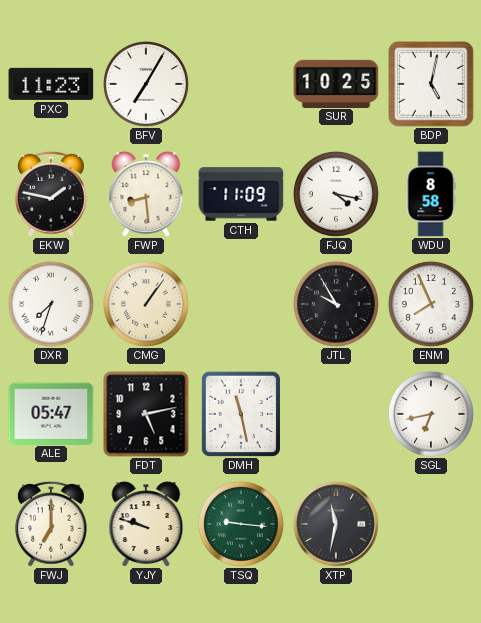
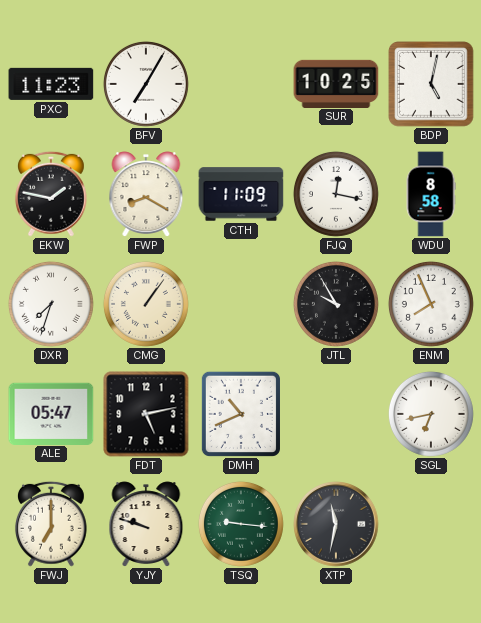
FWP: 8:29 -> 8:20
FJQ: 4:17 -> 12:17
DMH: 11:28 -> 10:41
